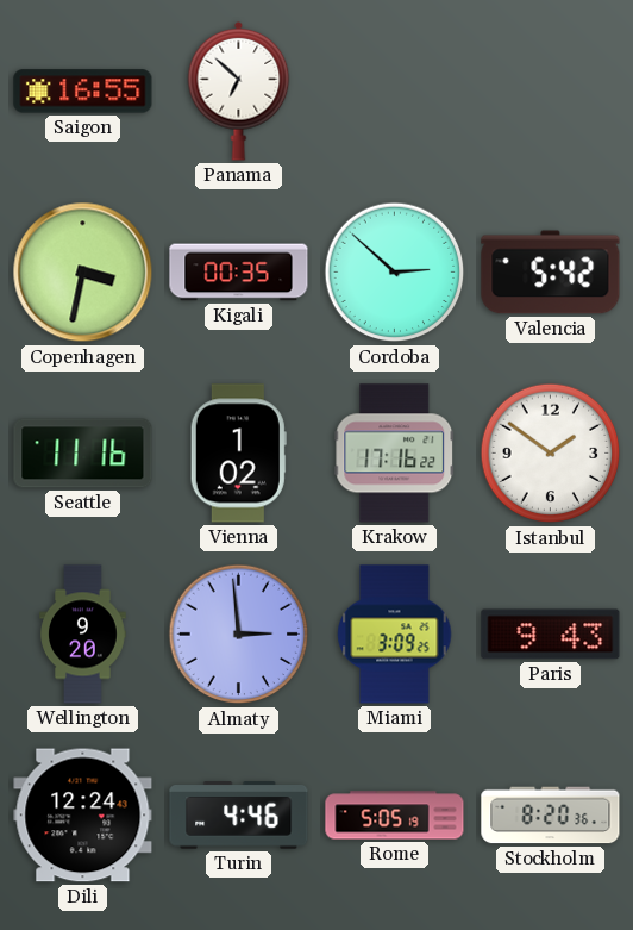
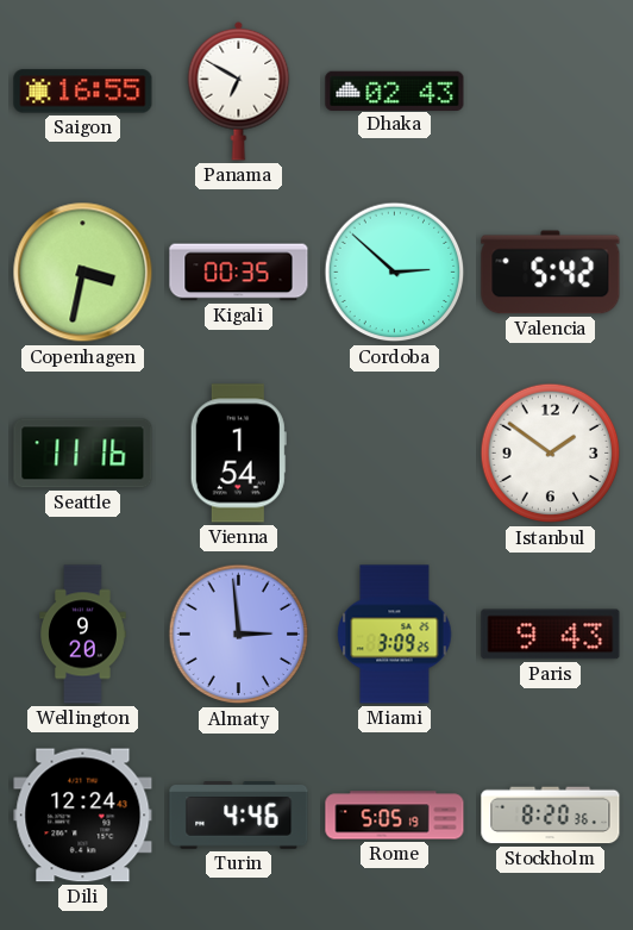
Panama: 6:52 -> 6:50
Dhaka: none -> 02:43
Vienna: 1:02 -> 1:54
Krakow: 17:16 -> none
